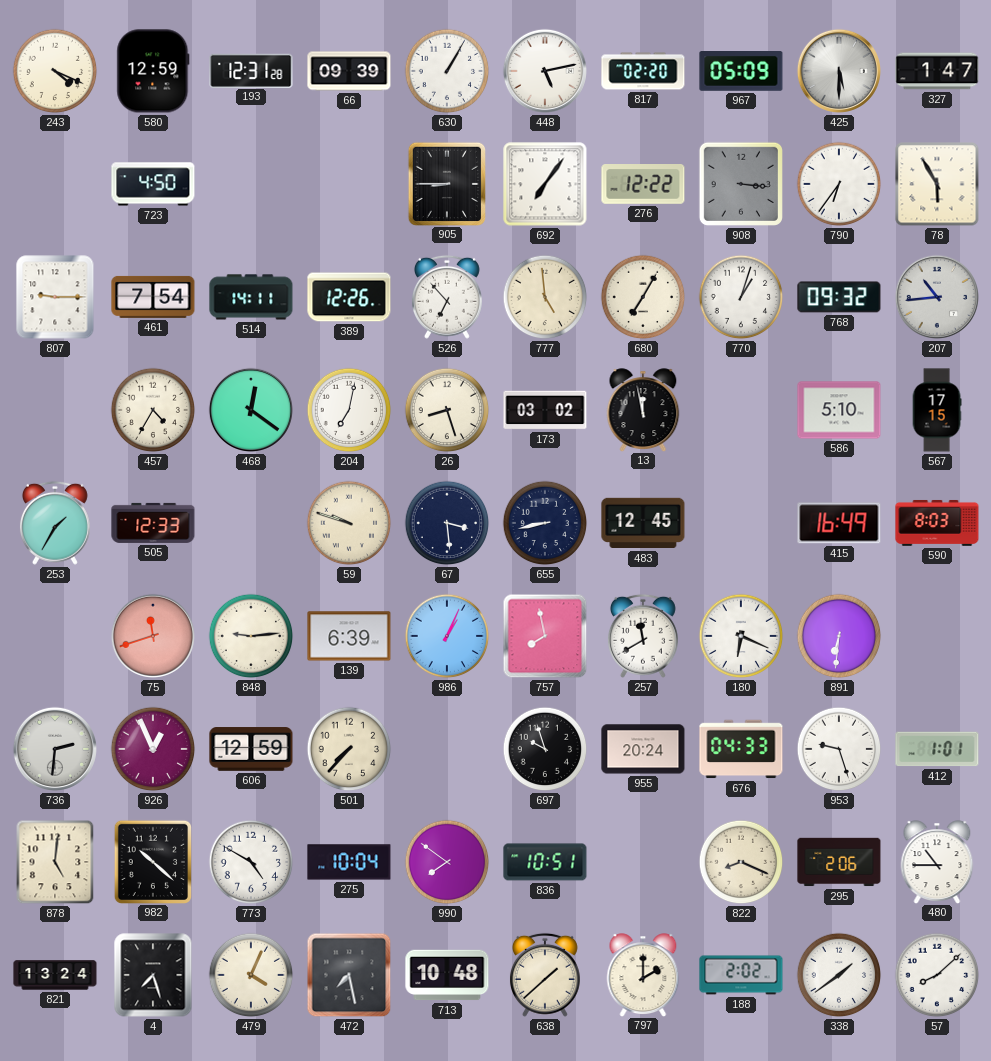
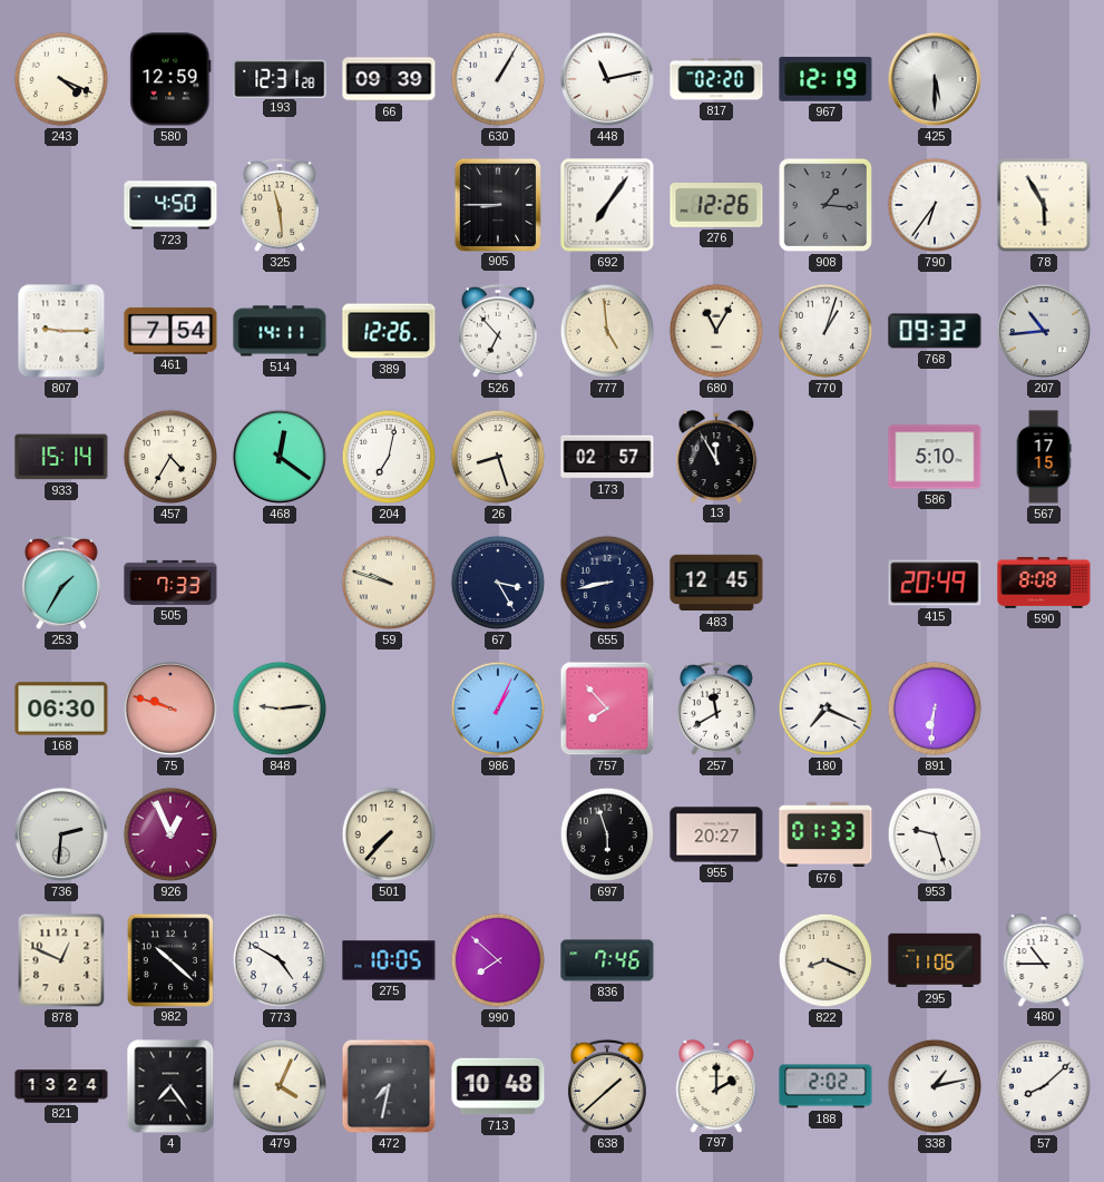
448: 5:13 -> 11:13
967: 05:09 -> 12:19
327: 1:47 -> none
325: none -> 11:29
276: 12:22 -> 12:26
908: 3:16 -> 1:16
680: 7:05 -> 11:05
933: none -> 15:14
173: 03:02 -> 02:57
13: 11:58 -> 11:55
505: 12:33 -> 7:33
67: 3:29 -> 3:25
415: 16:49 -> 20:49
590: 8:03 -> 8:08
168: none -> 06:30
75: 11:42 -> 9:48
139: 6:39 -> none
757: 7:58 -> 7:53
180: 6:19 -> 7:19
606: 12:59 -> none
697: 9:57 -> 5:57
955: 20:24 -> 20:27
676: 04:33 -> 01:33
412: 1:01 -> none
878: 5:01 -> 12:49
275: 10:04 -> 10:05
990: 7:51 -> 7:52
836: 10:51 -> 7:46
295: 2:06 -> 11:06
4: 7:27 -> 7:24
472: 7:28 -> 7:32
338: 1:39 -> 1:13
